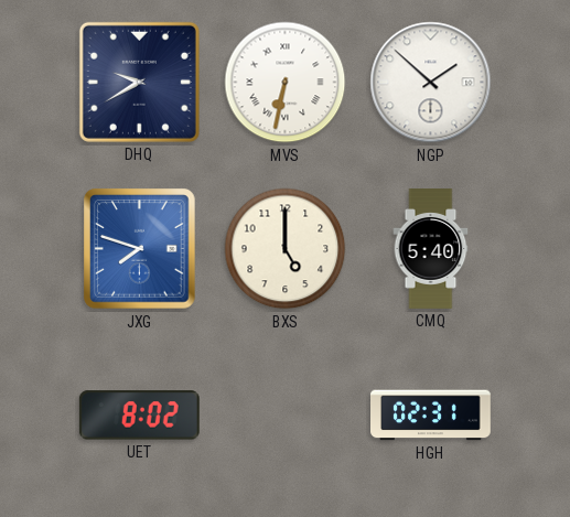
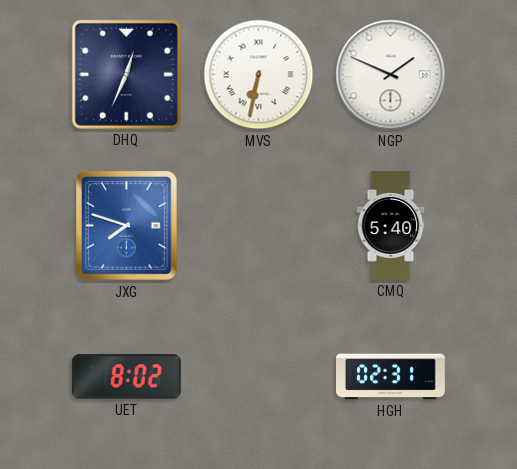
DHQ: 9:40 -> 12:34
NGP: 1:52 -> 1:49
BXS: 5:00 -> none
